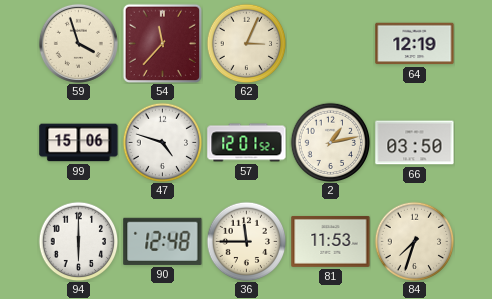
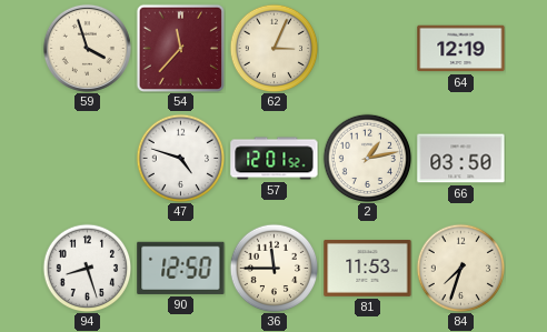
99: 15:06 -> none
94: 6:00 -> 8:27
90: 12:48 -> 12:50
